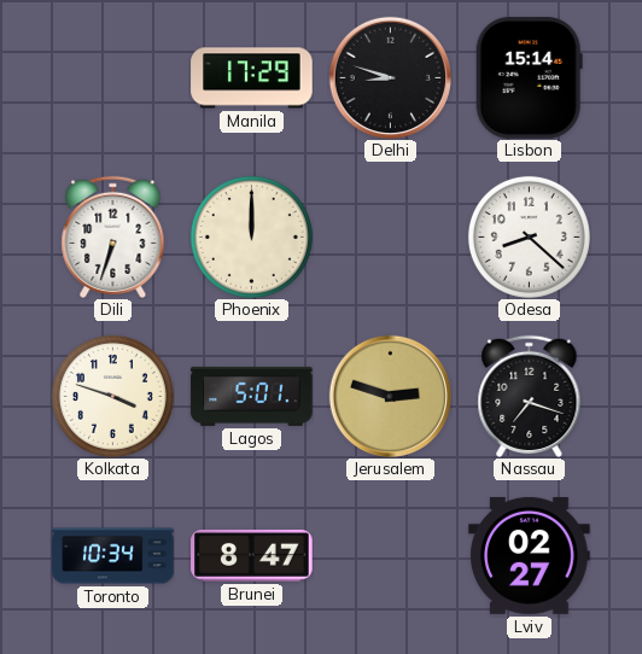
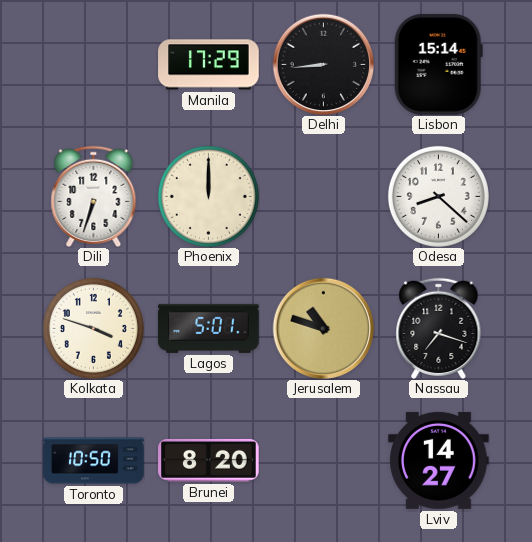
Delhi: 8:48 -> 8:44
Jerusalem: 2:48 -> 10:48
Toronto: 10:34 -> 10:50
Brunei: 8:47 -> 8:20
Lviv: 02:27 -> 14:27
